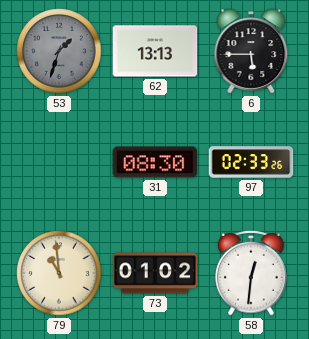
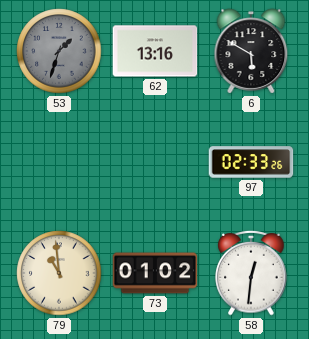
62: 13:13 -> 13:16
6: 5:45 -> 5:50
31: 08:30 -> none
